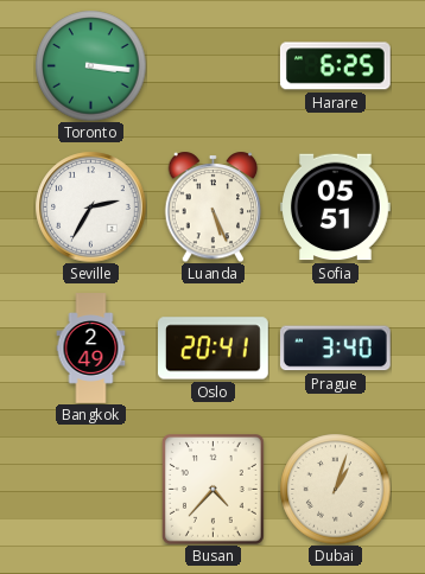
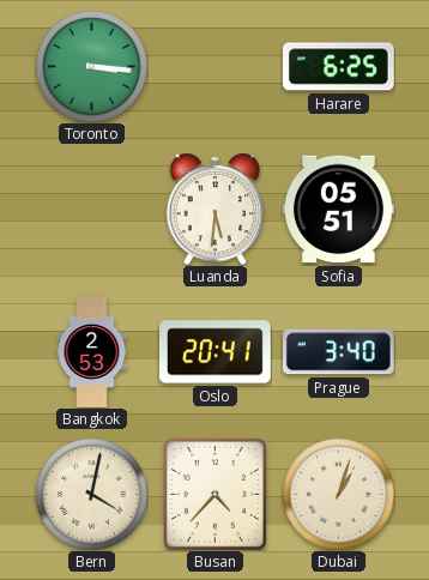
Seville: 2:35 -> none
Luanda: 5:26 -> 5:31
Bangkok: 2:49 -> 2:53
Bern: none -> 4:02
